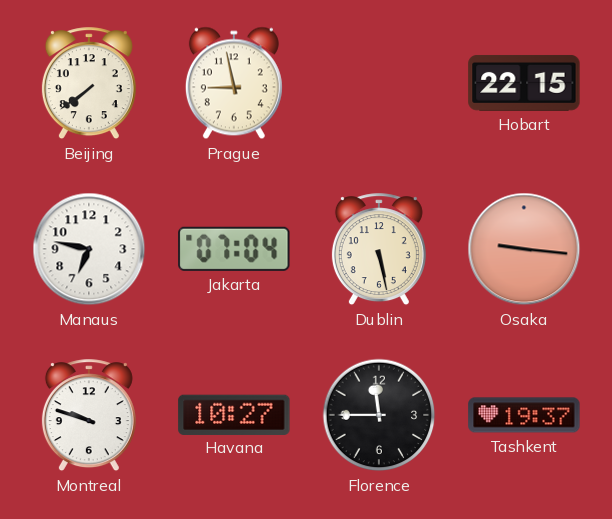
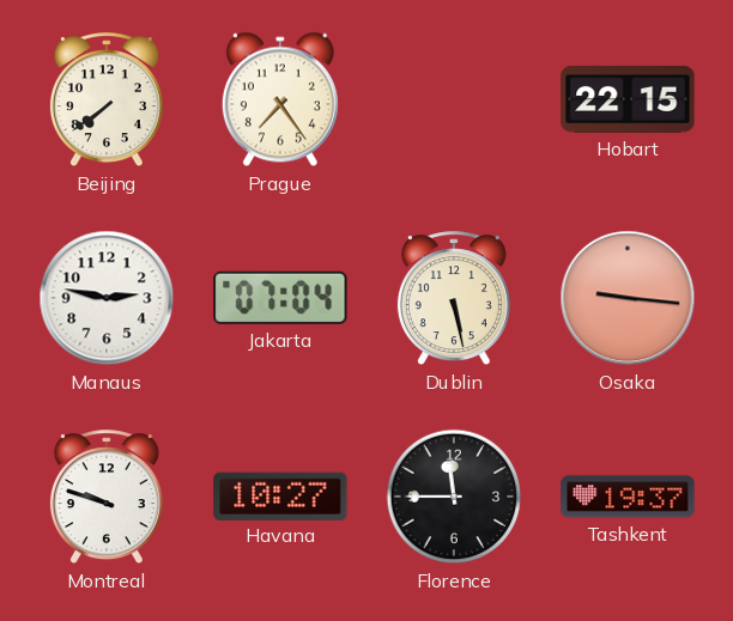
Prague: 8:58 -> 7:24
Manaus: 6:47 -> 2:47
